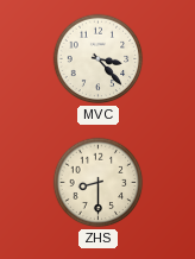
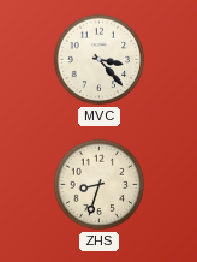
ZHS: 8:30 -> 8:33
